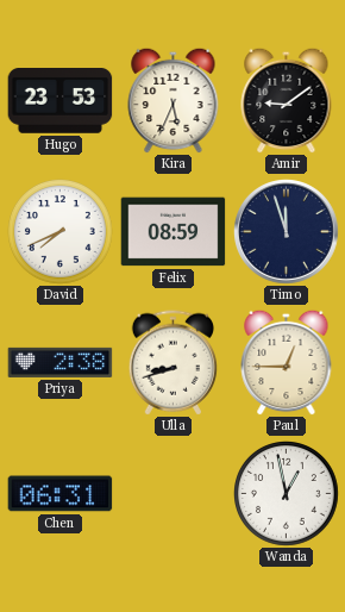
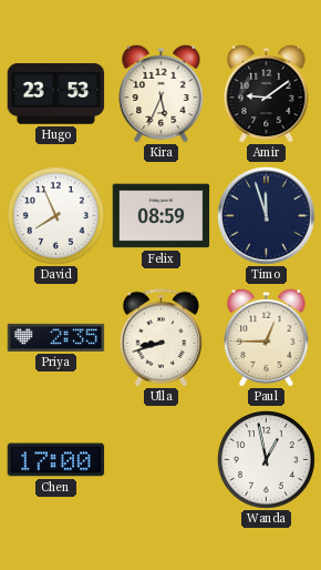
David: 7:41 -> 7:56
Priya: 2:38 -> 2:35
Chen: 06:31 -> 17:00
